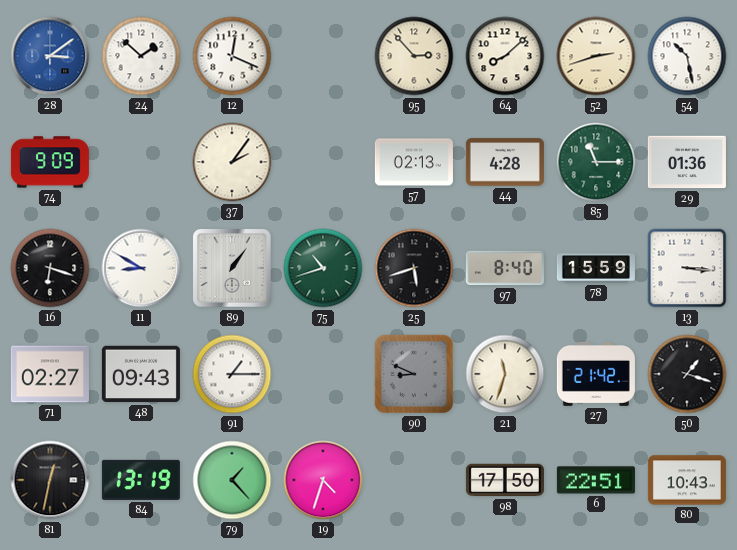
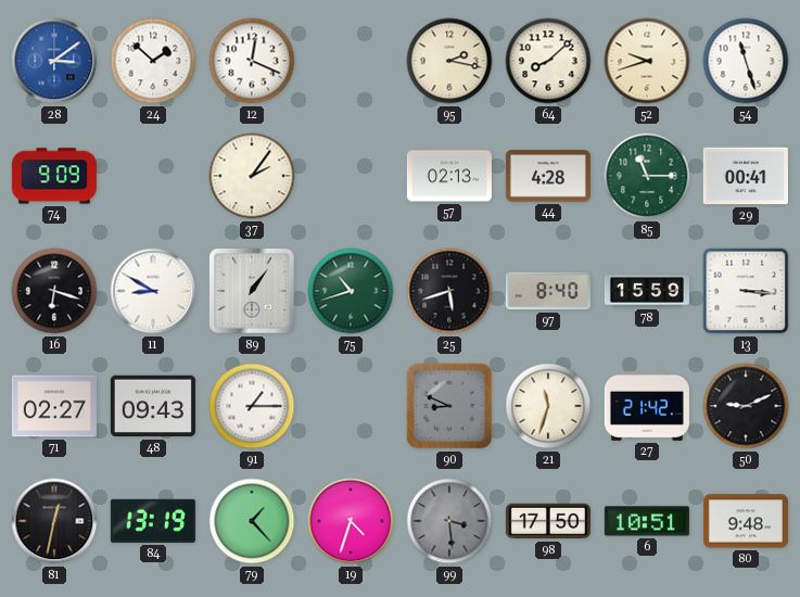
95: 2:53 -> 2:17
52: 2:42 -> 9:42
54: 10:28 -> 11:27
29: 01:36 -> 00:41
50: 1:18 -> 9:11
99: none -> 3:29
6: 22:51 -> 10:51
80: 10:43 -> 9:48
